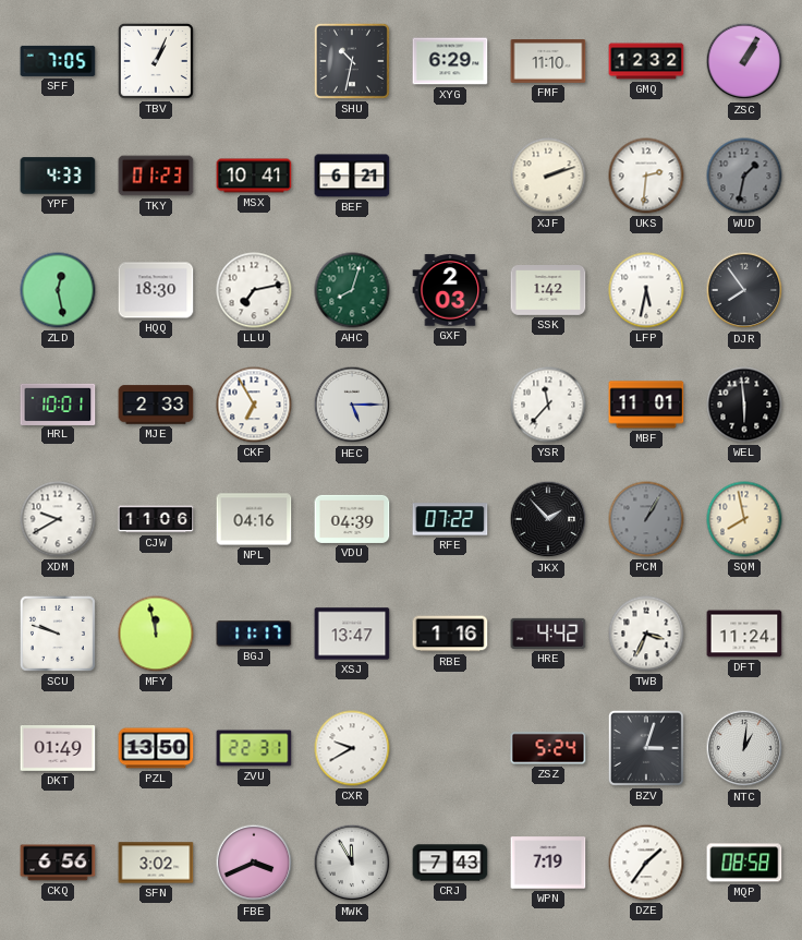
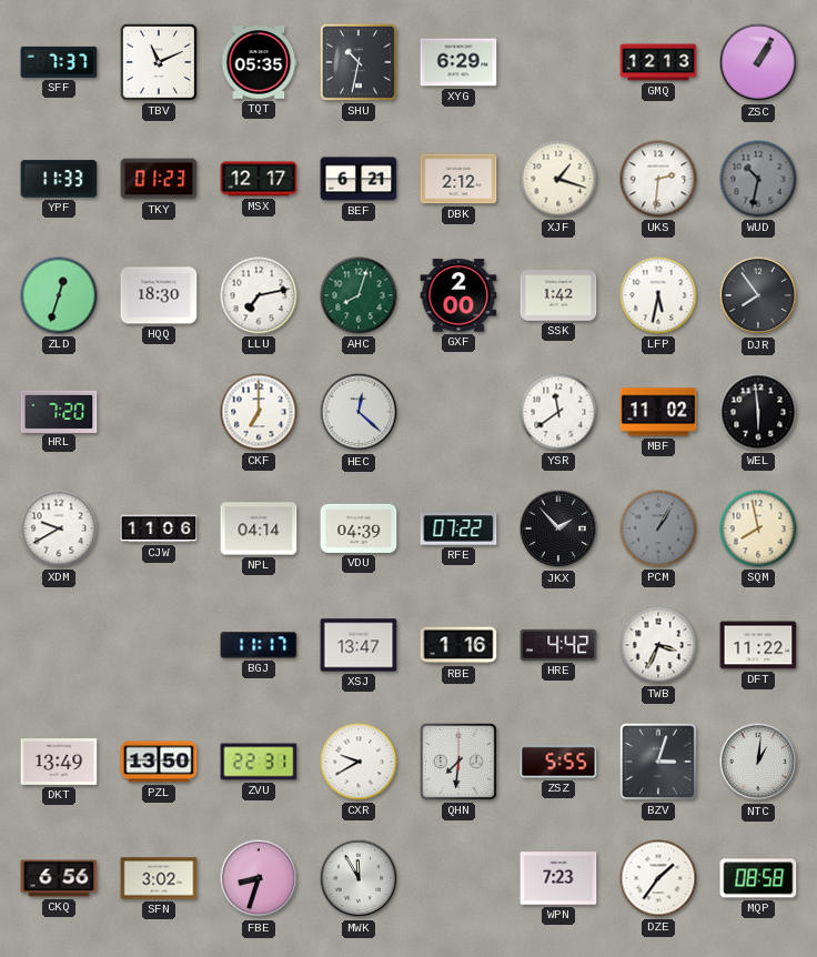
SFF: 7:05 -> 7:37
TBV: 1:04 -> 11:11
TQT: none -> 05:35
FMF: 11:10 -> none
GMQ: 12:32 -> 12:13
YPF: 4:33 -> 11:33
MSX: 10:41 -> 12:17
DBK: none -> 2:12
XJF: 2:12 -> 1:18
WUD: 1:32 -> 10:32
ZLD: 12:28 -> 12:33
GXF: 2:03 -> 2:00
HRL: 10:01 -> 7:20
MJE: 2:33 -> none
CKF: 6:55 -> 7:00
HEC: 5:15 -> 12:22
YSR: 11:37 -> 11:39
MBF: 11:01 -> 11:02
NPL: 04:16 -> 04:14
SCU: 9:48 -> none
MFY: 11:58 -> none
DFT: 11:24 -> 11:22
DKT: 01:49 -> 13:49
QHN: none -> 7:31
ZSZ: 5:24 -> 5:55
FBE: 3:41 -> 8:33
CRJ: 7:43 -> none
WPN: 7:19 -> 7:23
